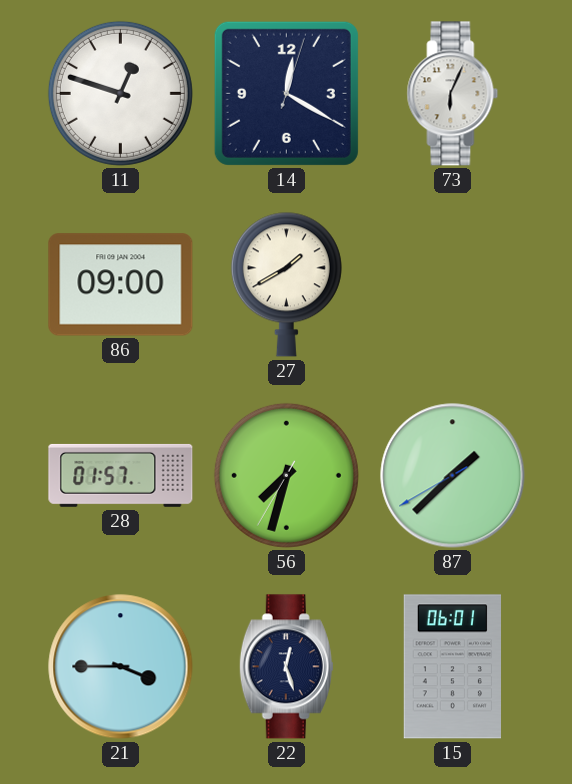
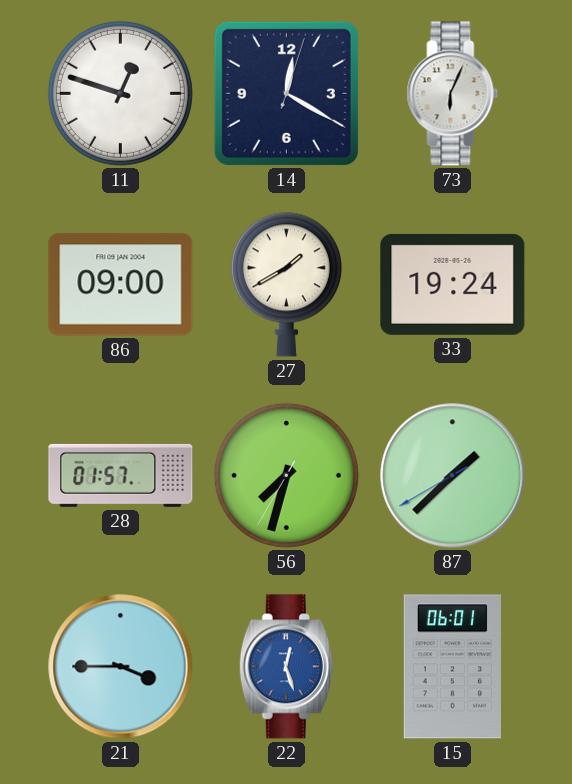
33: none -> 19:24
22 dial: navy -> blue
